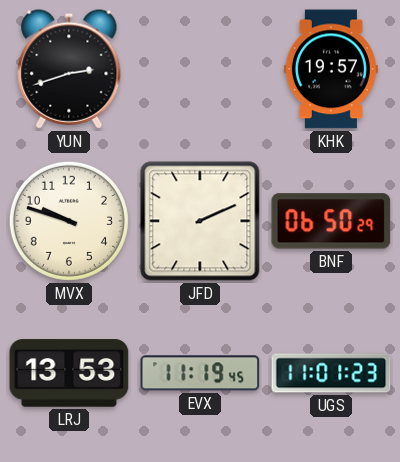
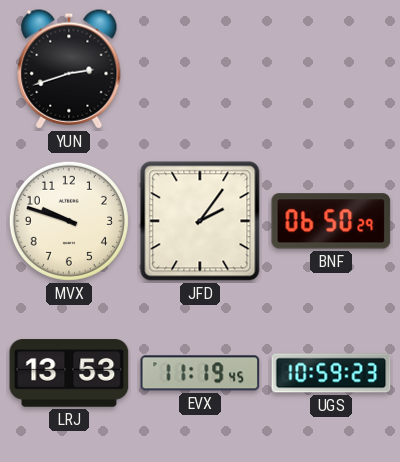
KHK: 19:57 -> none
JFD: 2:11 -> 2:06
UGS: 11:01 -> 10:59
